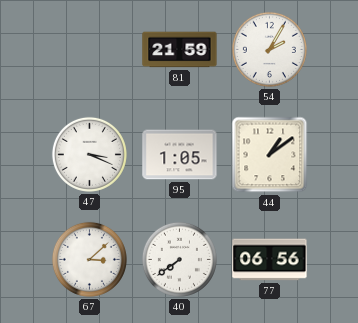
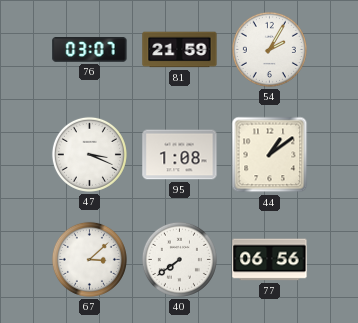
76: none -> 03:07
95: 1:05 -> 1:08
